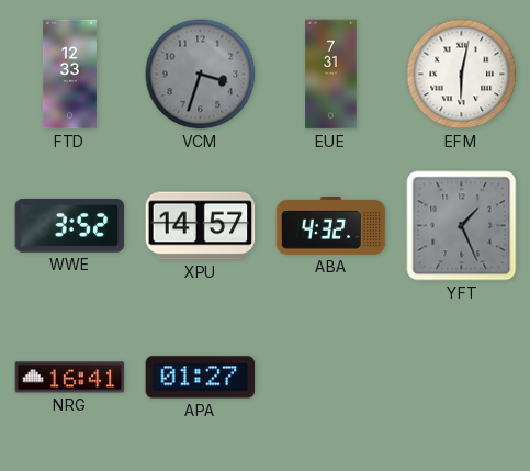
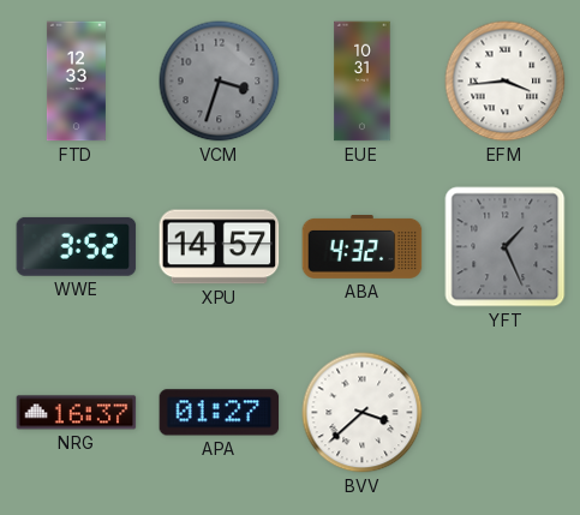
EUE: 7:31 -> 10:31
EFM: 6:02 -> 3:44
NRG: 16:41 -> 16:37
BVV: none -> 3:38
